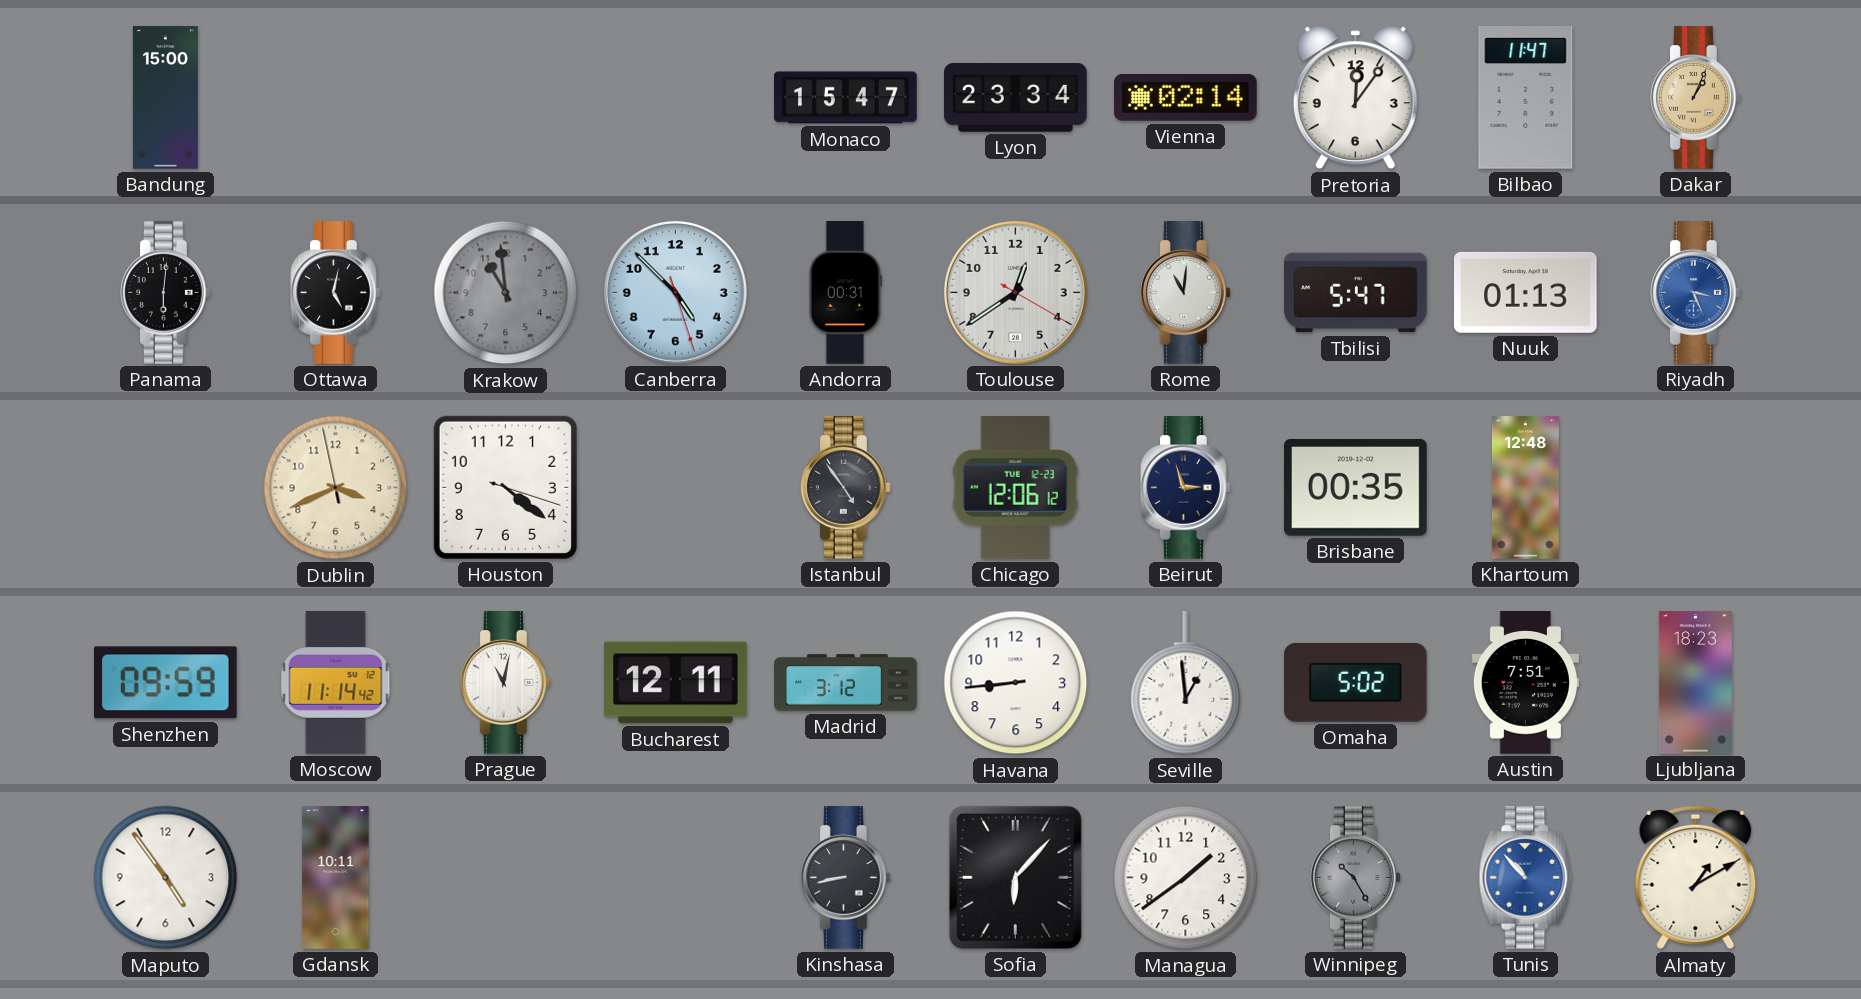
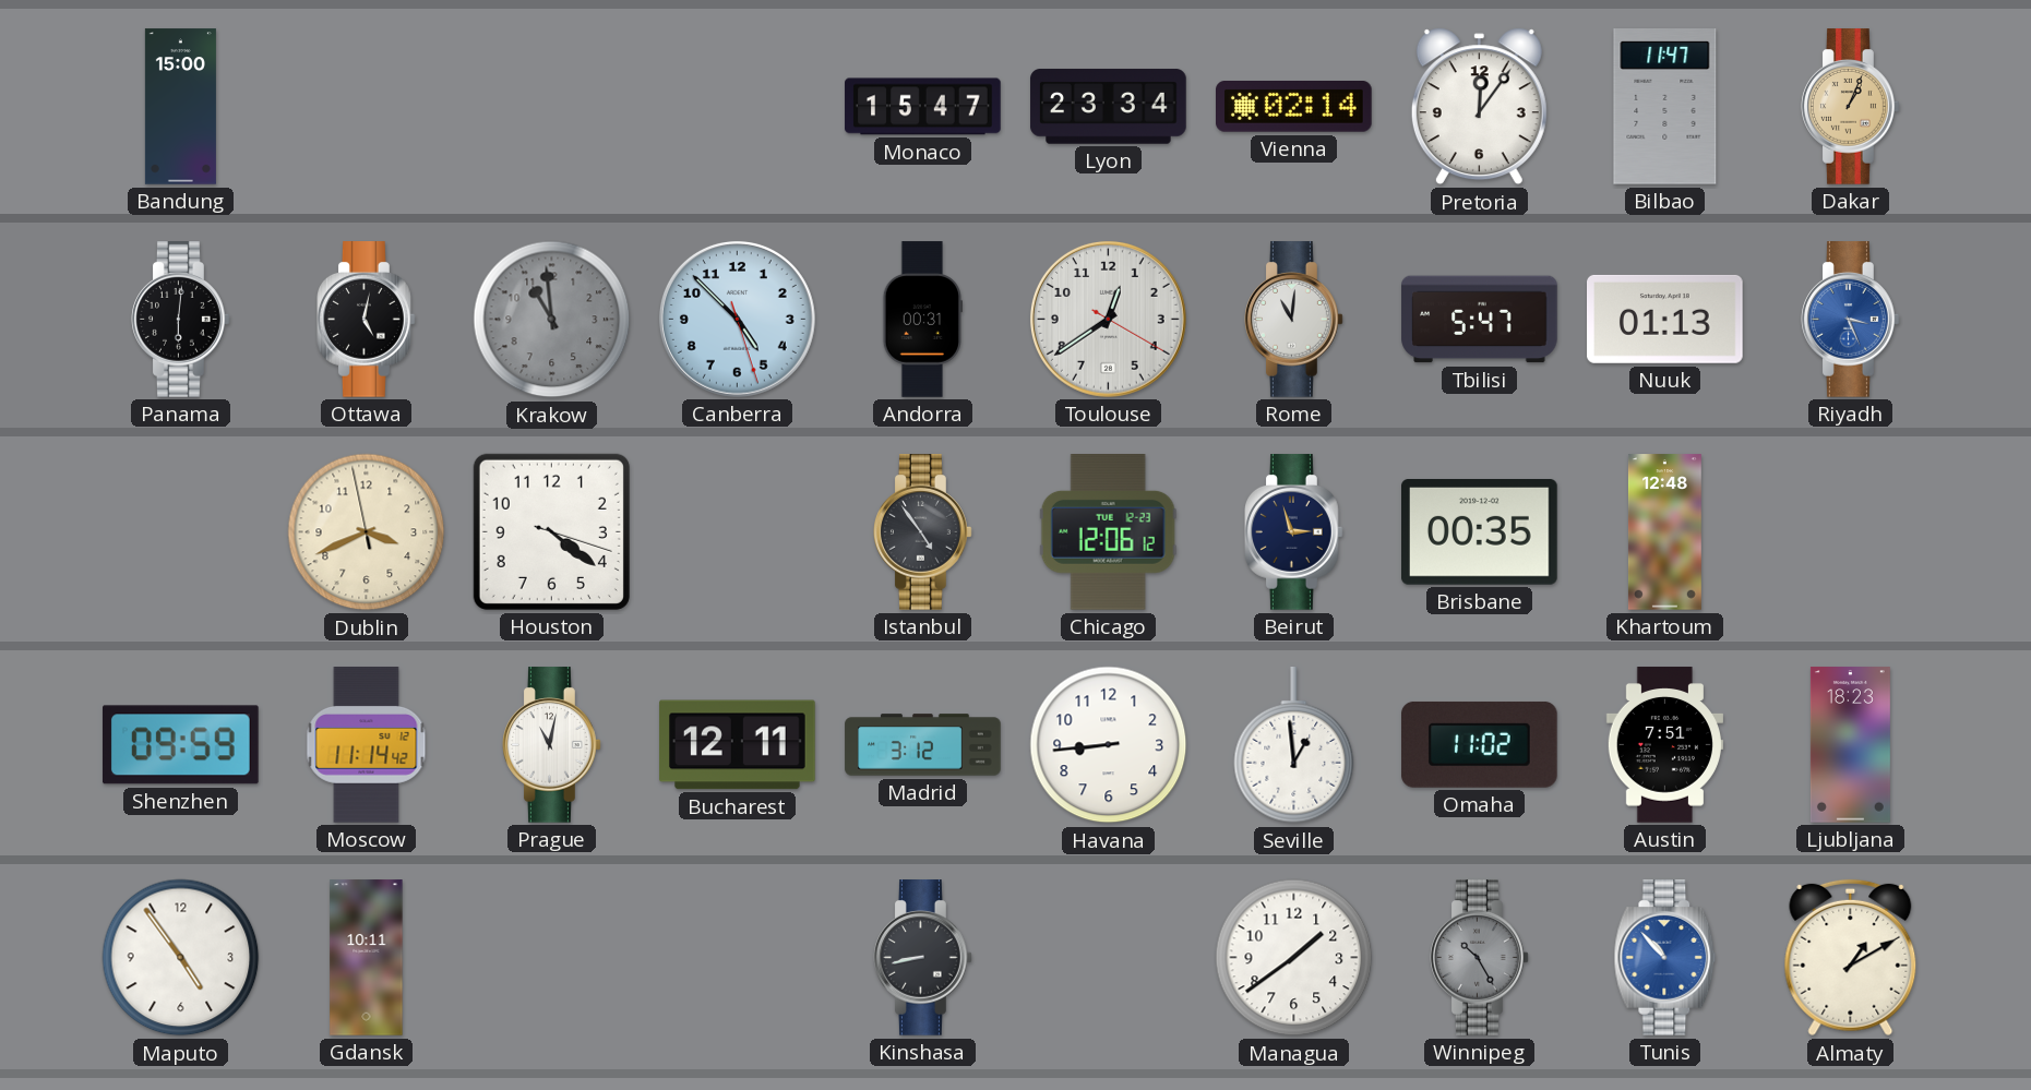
Omaha: 5:02 -> 11:02
Sofia: 6:07 -> none
